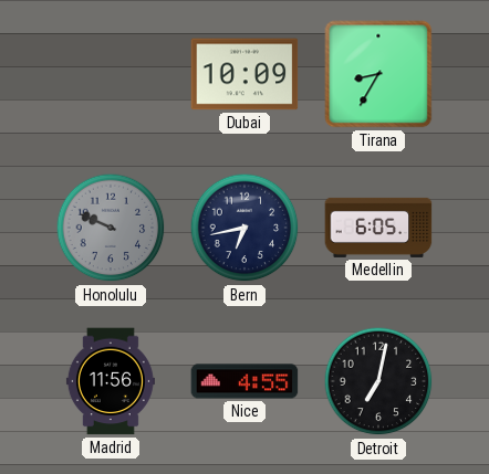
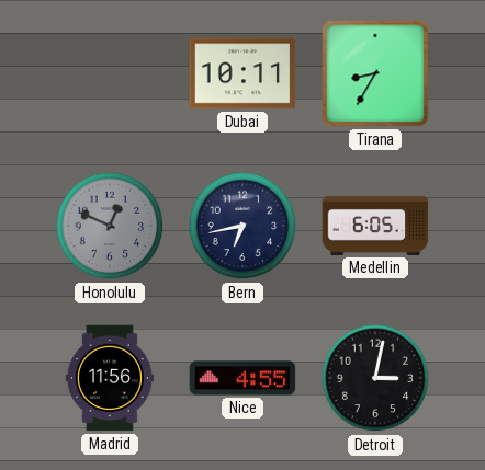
Dubai: 10:09 -> 10:11
Honolulu: 9:49 -> 12:49
Detroit: 7:02 -> 3:02
